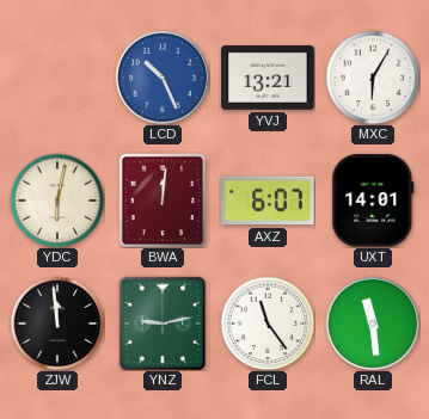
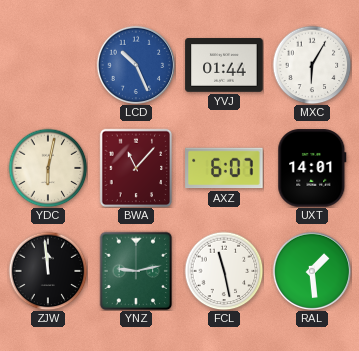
YVJ: 13:21 -> 01:44
BWA: 12:01 -> 11:07
FCL: 11:24 -> 11:28
RAL: 11:29 -> 1:29
